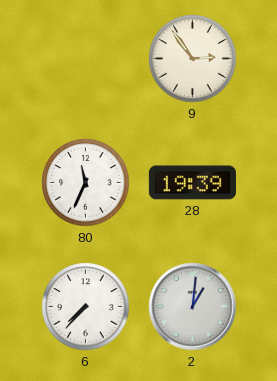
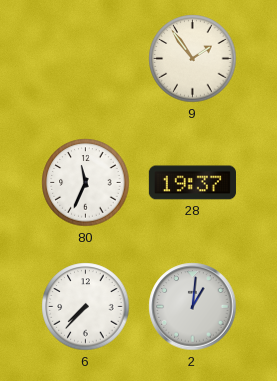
9: 2:54 -> 1:54
28: 19:39 -> 19:37
